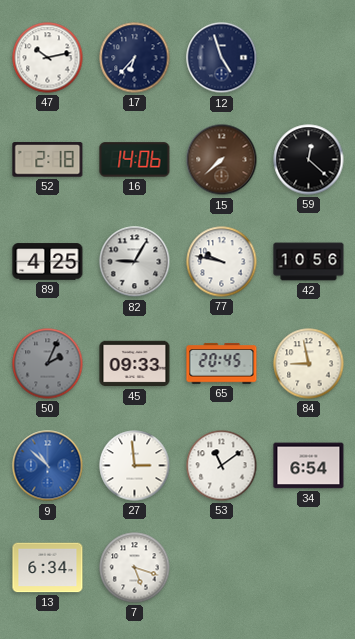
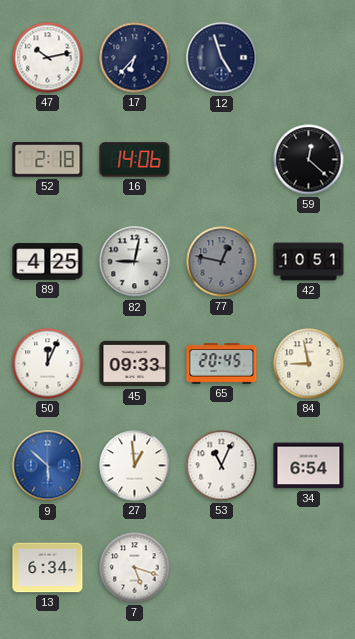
15: 7:38 -> none
82: 9:05 -> 9:02
77: 9:47 -> 12:47
77 dial: white -> grey
42: 10:56 -> 10:51
50: 2:04 -> 12:04
50 dial: grey -> white
9: 10:52 -> 5:52
27: 2:59 -> 12:59
53: 11:09 -> 11:04
